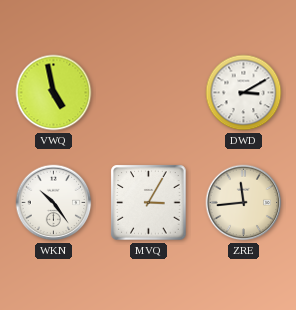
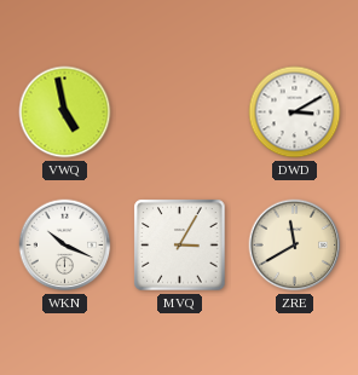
WKN: 10:24 -> 10:19
ZRE: 11:44 -> 11:40
